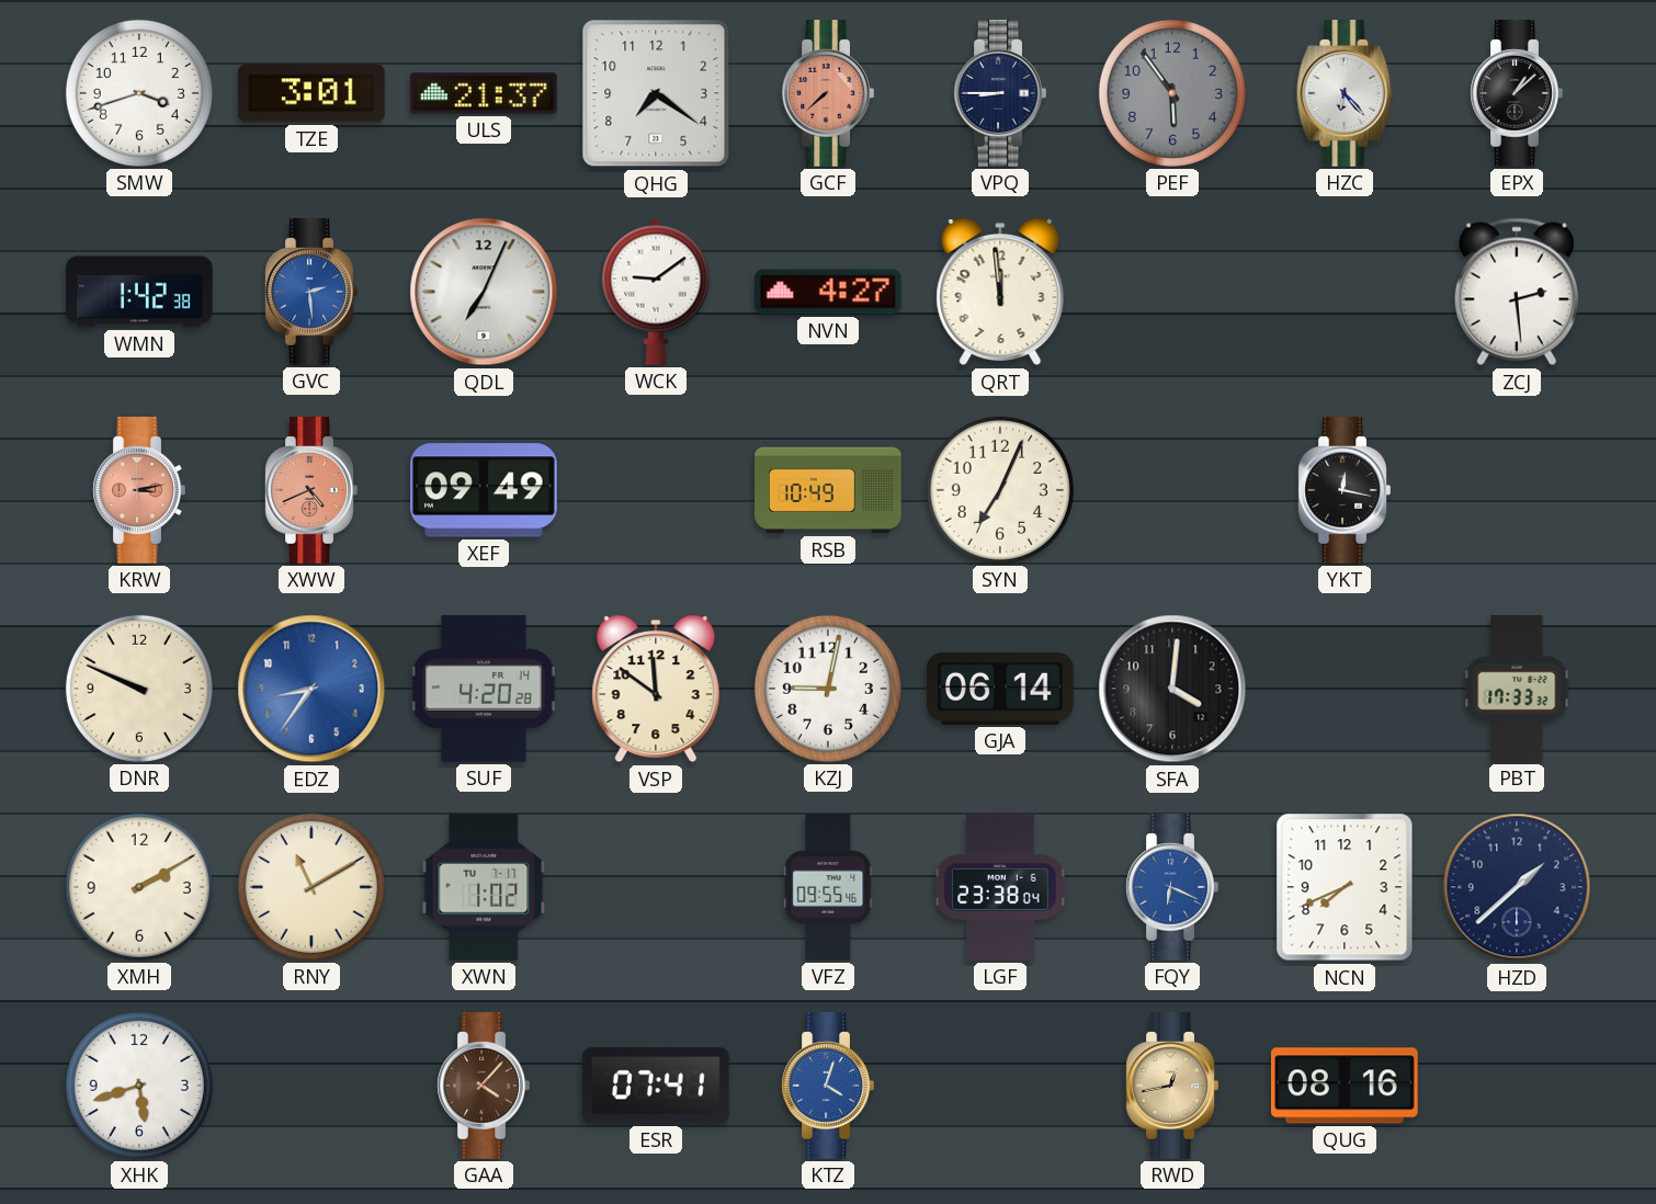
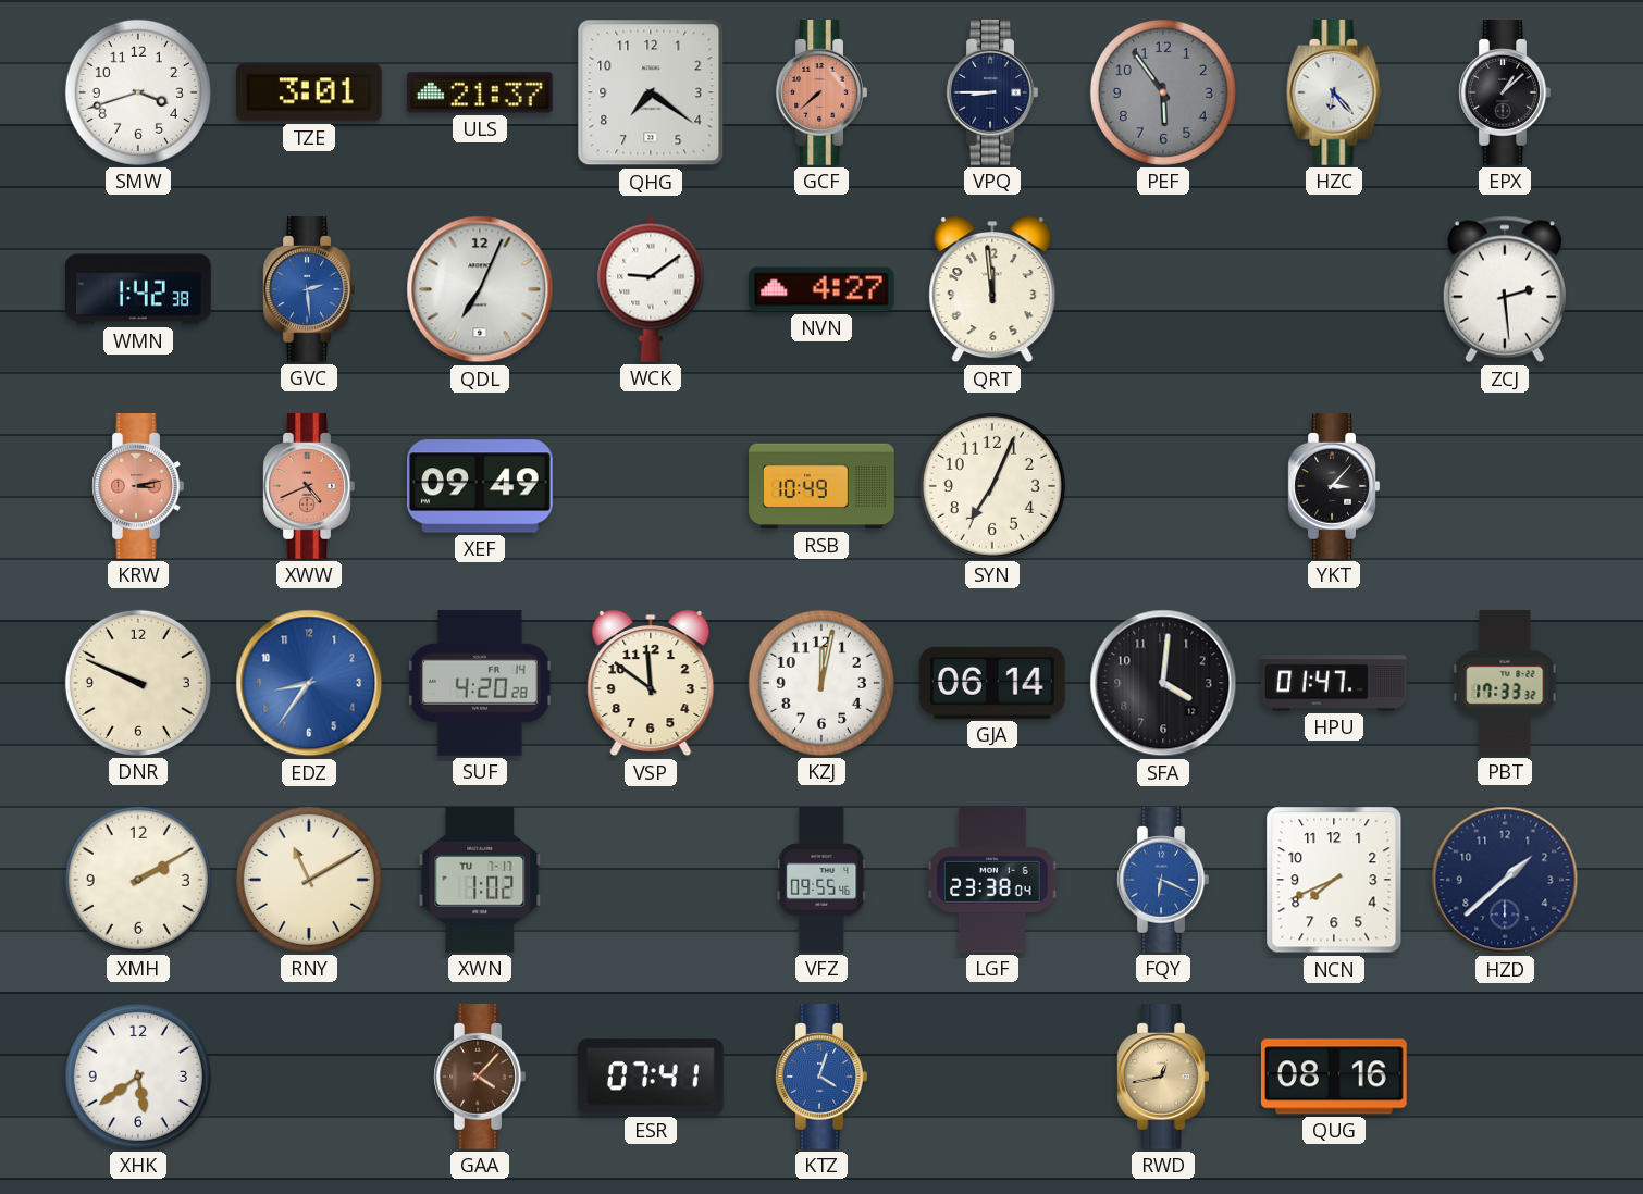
YKT: 12:17 -> 3:07
KZJ: 9:02 -> 12:02
HPU: none -> 01:47
XHK: 5:42 -> 5:39
